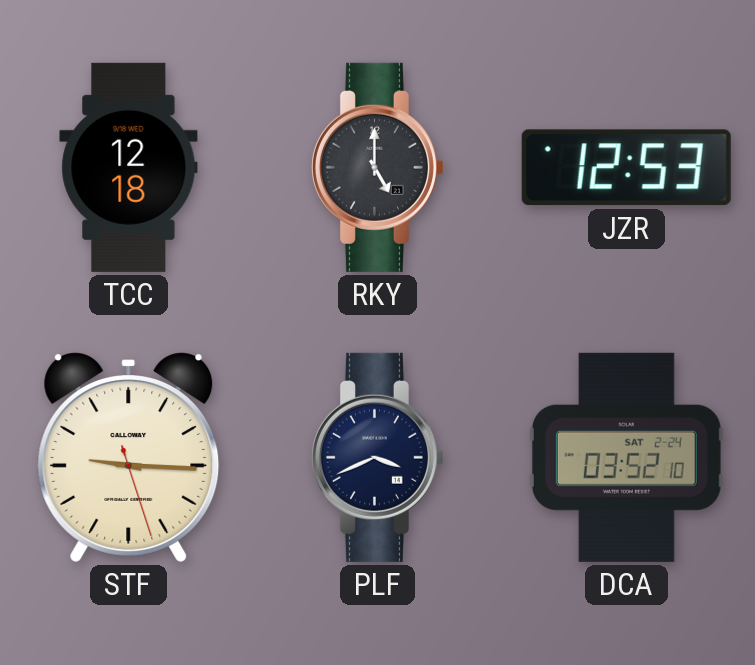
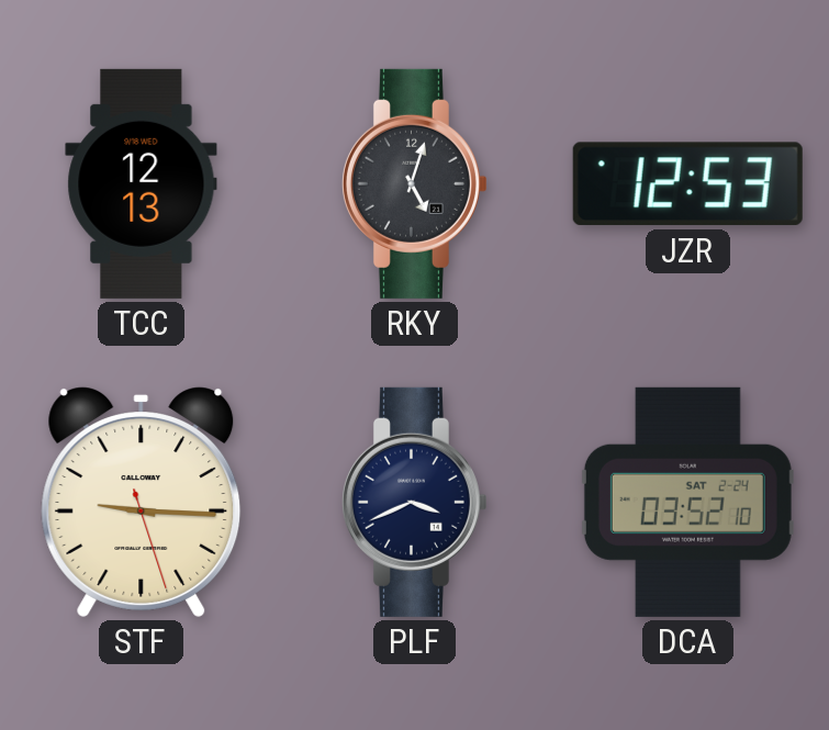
TCC: 12:18 -> 12:13
RKY: 5:00 -> 5:03
